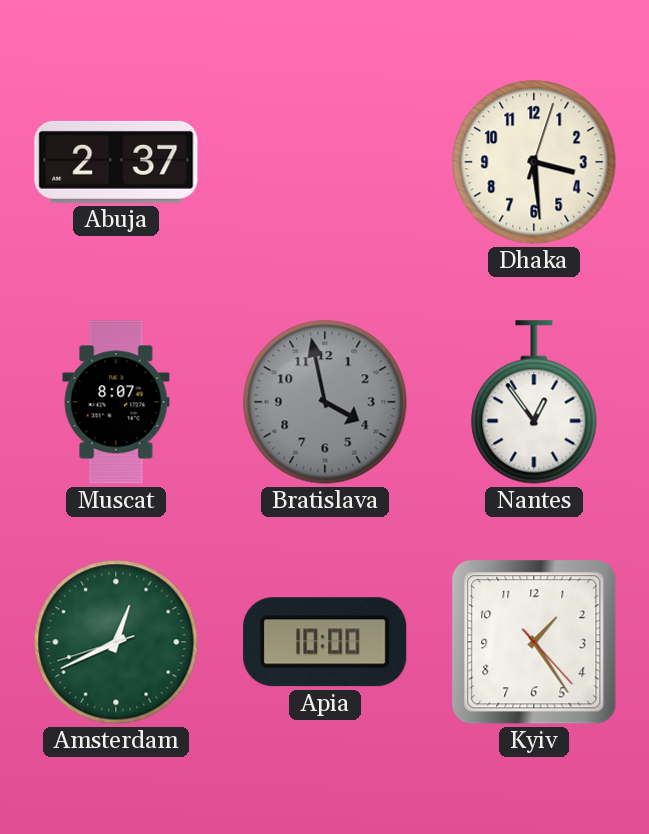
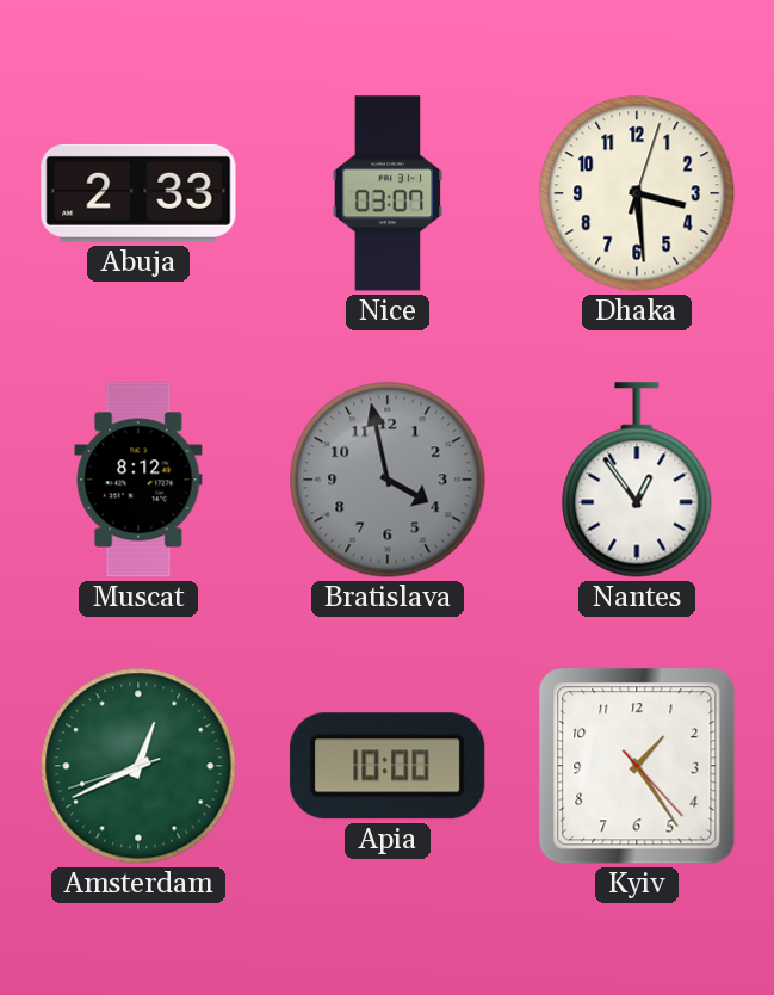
Abuja: 2:37 -> 2:33
Nice: none -> 03:07
Muscat: 8:07 -> 8:12
